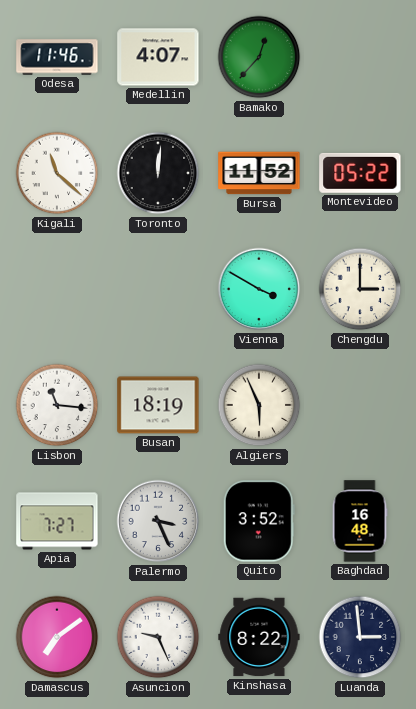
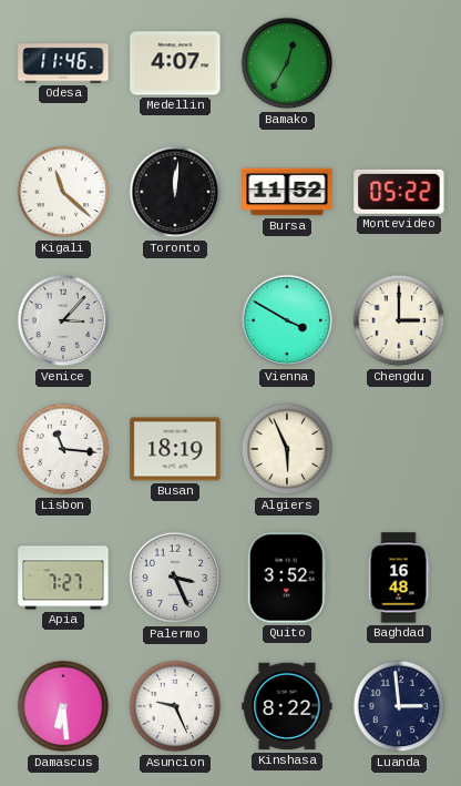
Bamako: 12:37 -> 12:35
Venice: none -> 3:07
Damascus: 7:09 -> 6:29
